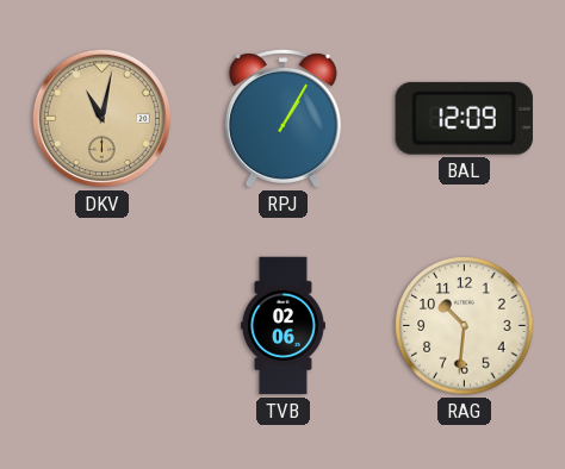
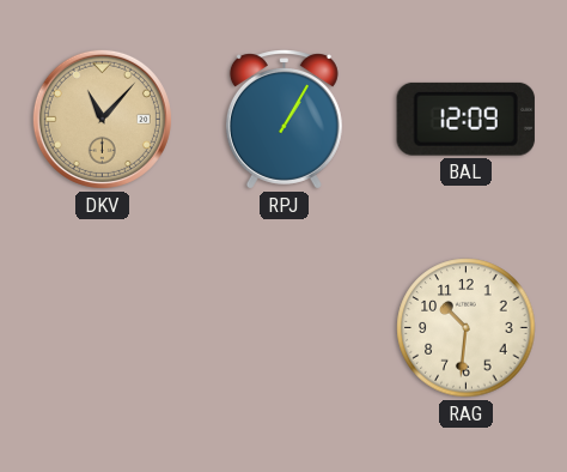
DKV: 11:02 -> 11:07
TVB: 02:06 -> none
